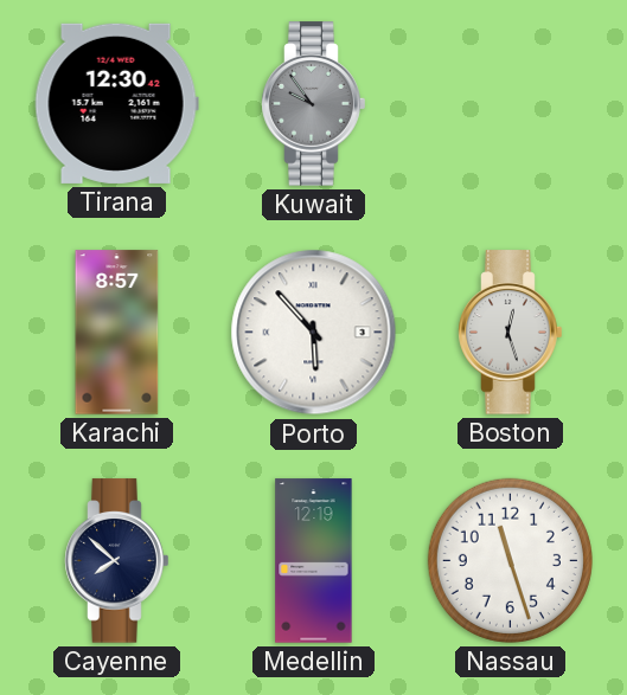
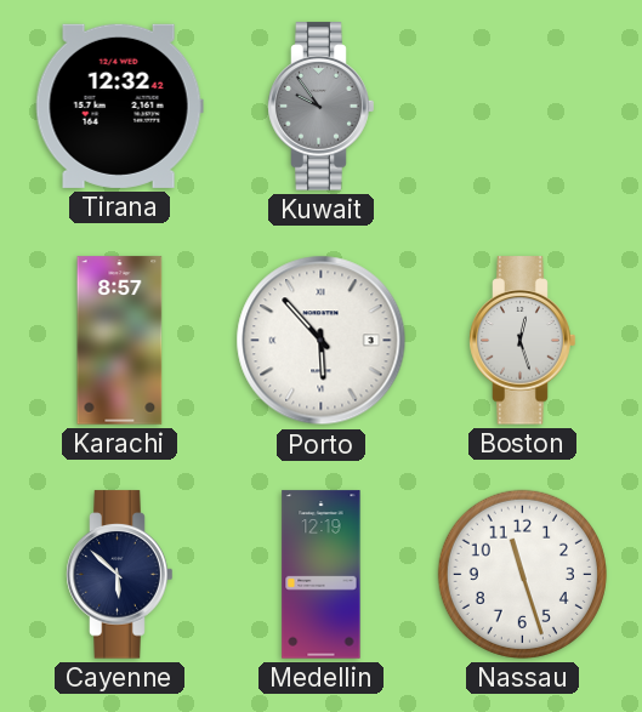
Tirana: 12:30 -> 12:32
Cayenne: 7:52 -> 5:52
